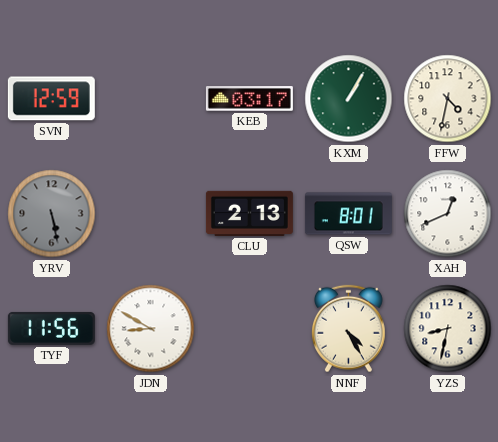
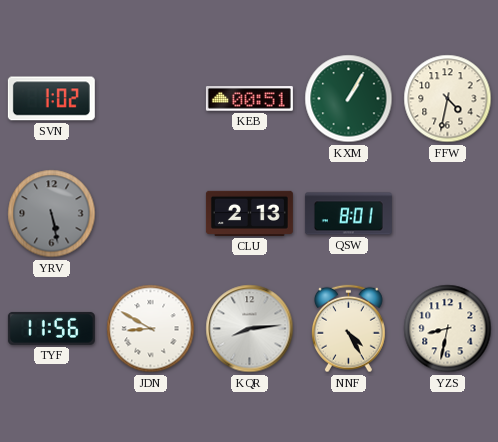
SVN: 12:59 -> 1:02
KEB: 03:17 -> 00:51
XAH: 12:41 -> none
KQR: none -> 8:14
